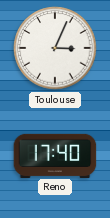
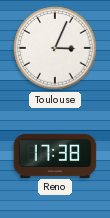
Reno: 17:40 -> 17:38
